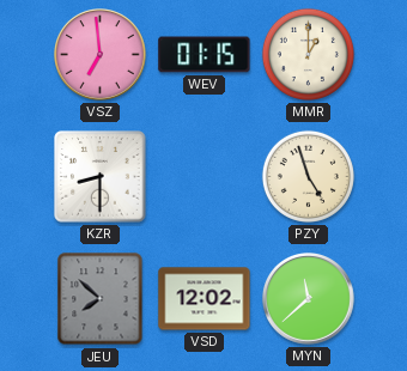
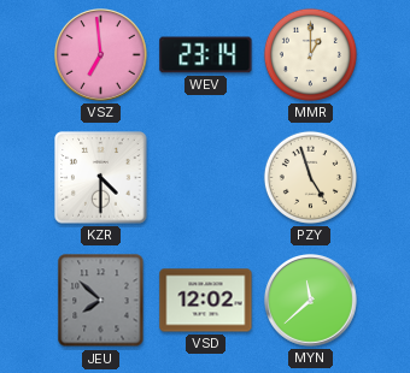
WEV: 01:15 -> 23:14
KZR: 8:30 -> 4:30
